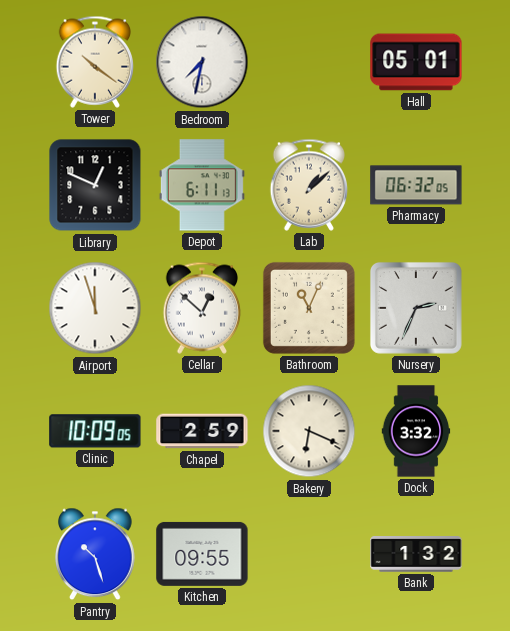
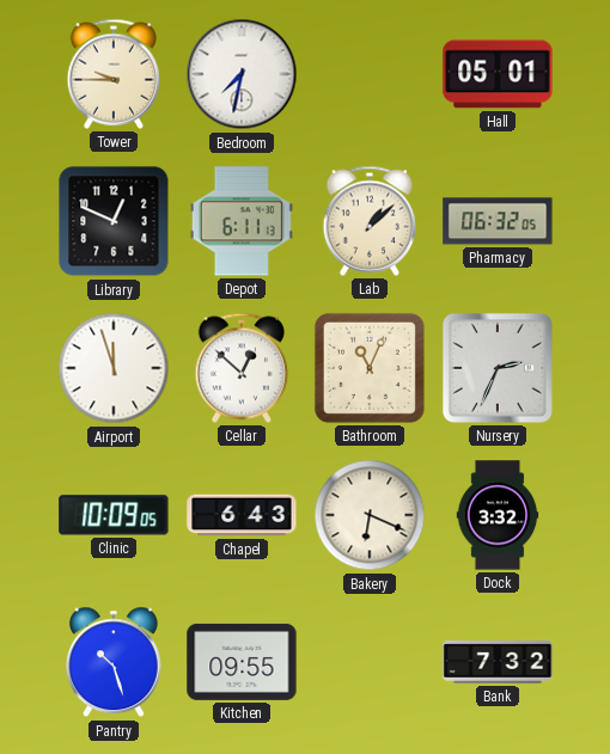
Tower: 10:21 -> 9:45
Chapel: 2:59 -> 6:43
Bank: 1:32 -> 7:32
